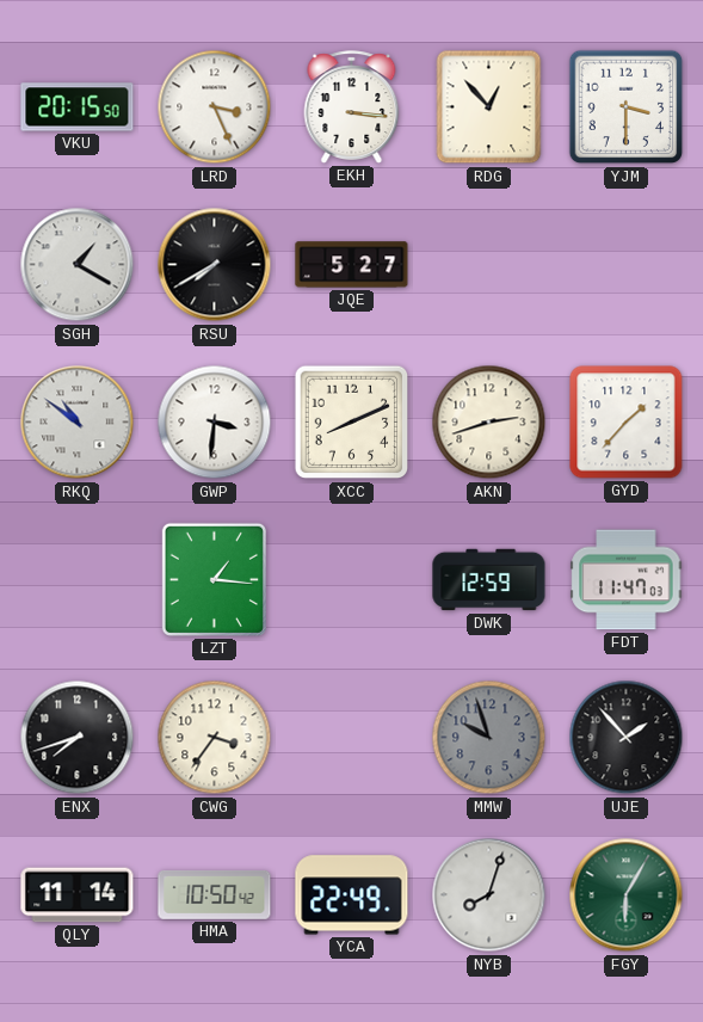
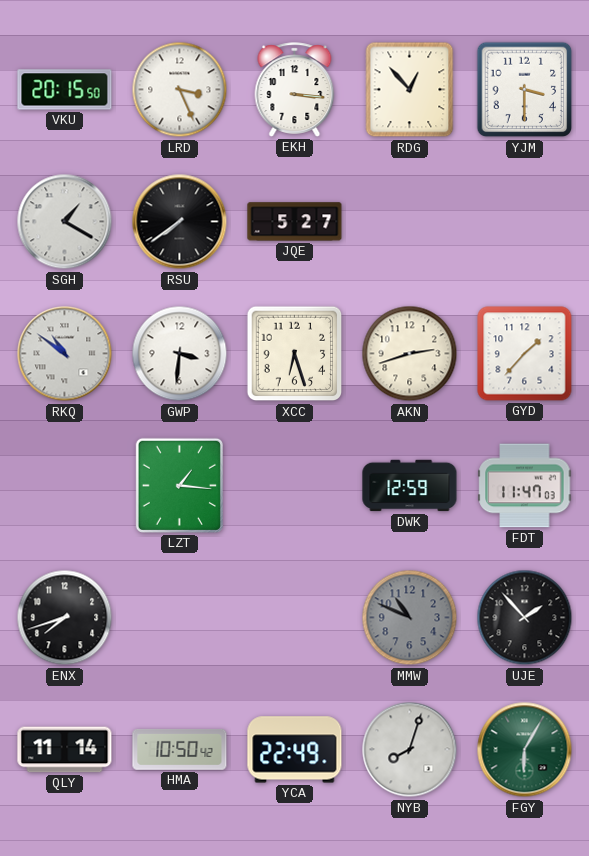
RSU: 7:40 -> 7:39
XCC: 8:11 -> 6:27
CWG: 3:36 -> none
MMW: 9:57 -> 10:49
